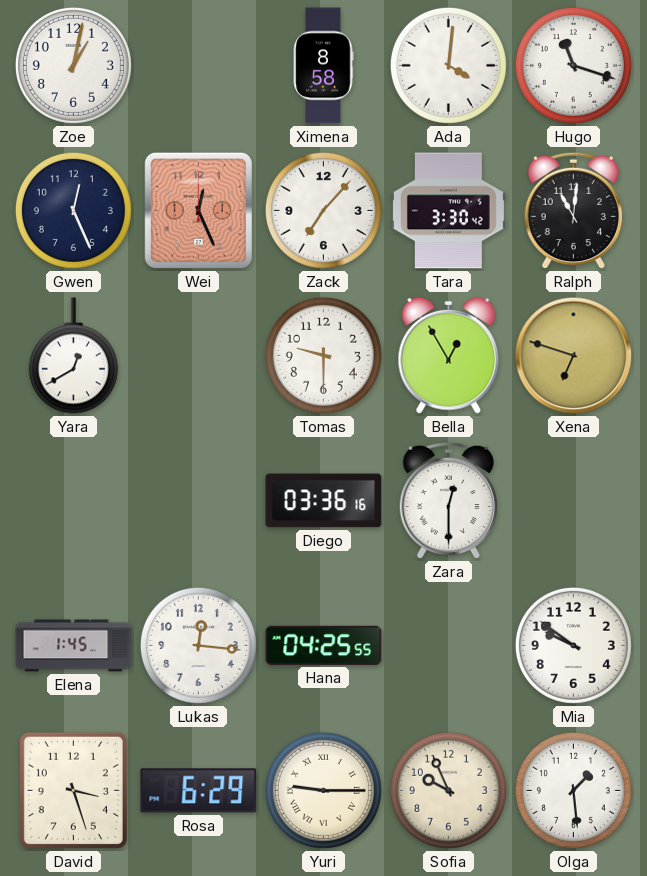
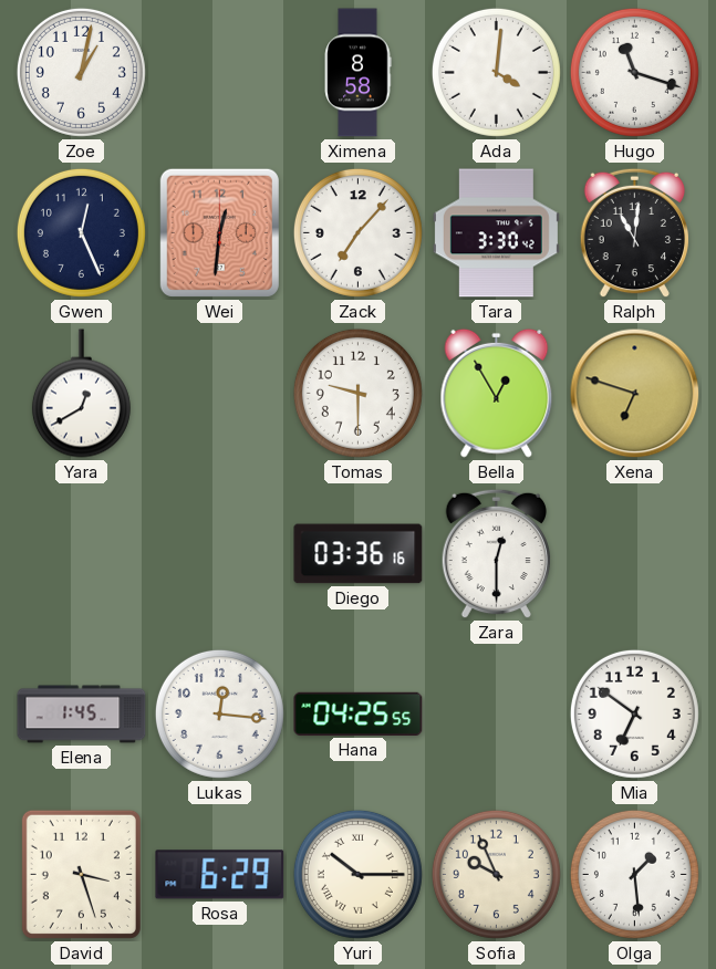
Wei: 12:26 -> 12:31
Mia: 9:51 -> 6:51
Yuri: 9:15 -> 10:15
